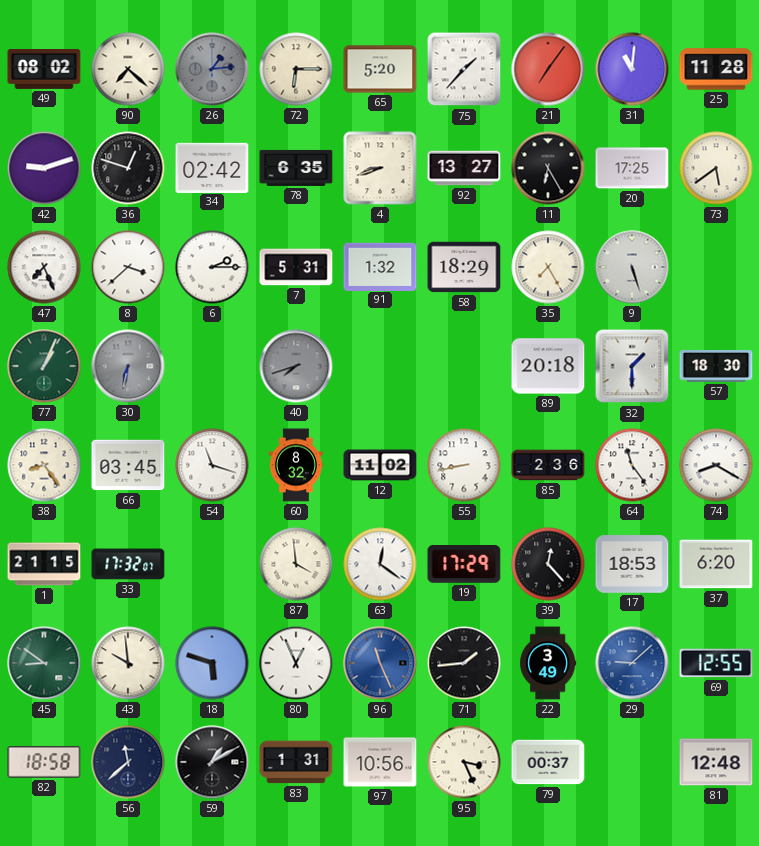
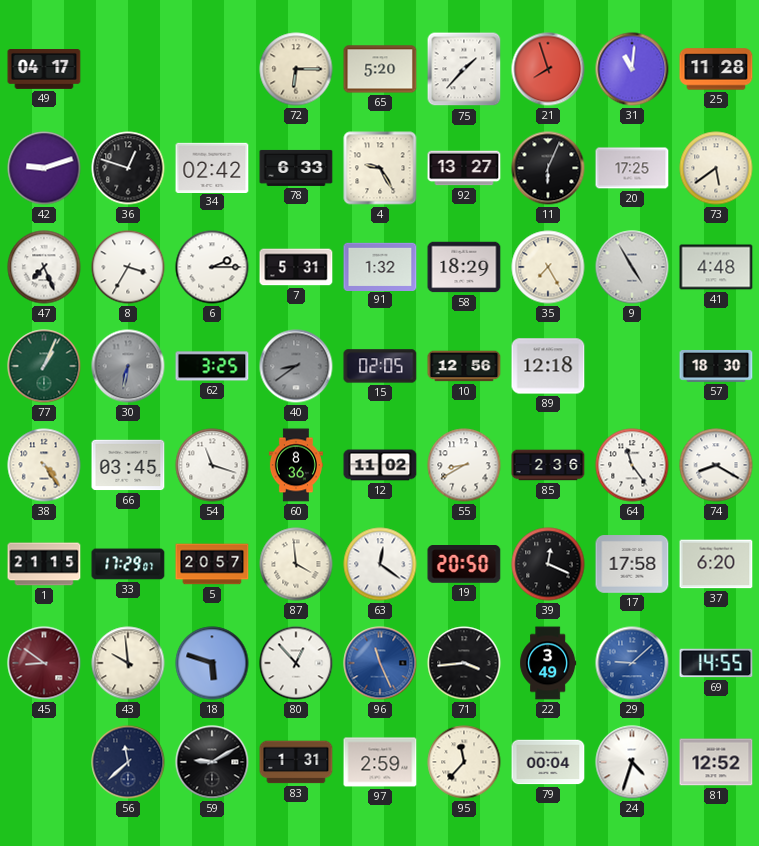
49: 08:02 -> 04:17
90: 7:22 -> none
26: 1:14 -> none
21: 7:06 -> 7:57
78: 6:35 -> 6:33
4: 8:42 -> 9:25
11: 6:25 -> 6:04
8: 3:38 -> 3:35
9: 5:27 -> 4:55
41: none -> 4:48
62: none -> 3:25
40: 7:42 -> 8:39
15: none -> 02:05
10: none -> 12:56
89: 20:18 -> 12:18
32: 1:30 -> none
38: 8:24 -> 4:24
60: 8:32 -> 8:36
55: 8:43 -> 8:40
33: 17:32 -> 17:29
5: none -> 20:57
19: 17:29 -> 20:50
39: 12:23 -> 12:19
17: 18:53 -> 17:58
45 dial: green -> burgundy
80: 12:56 -> 12:53
71: 1:44 -> 3:44
69: 12:55 -> 14:55
82: 18:58 -> none
59: 1:10 -> 9:10
97: 10:56 -> 2:59
95: 3:26 -> 11:37
79: 00:37 -> 00:04
24: none -> 4:33
81: 12:48 -> 12:52
